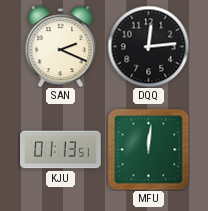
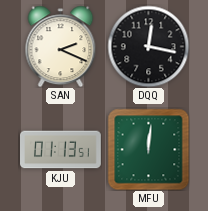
DQQ: 12:14 -> 12:17
